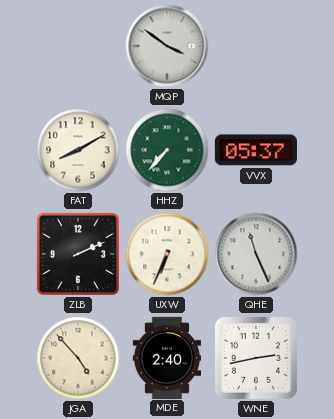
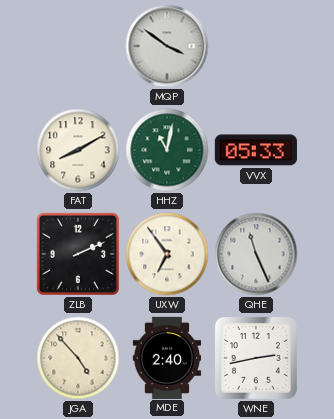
HHZ: 7:37 -> 11:02
VVX: 05:37 -> 05:33
UXW: 6:34 -> 6:54
